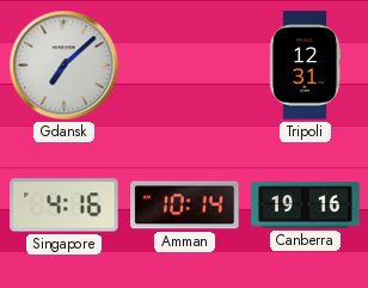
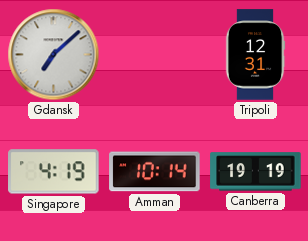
Singapore: 4:16 -> 4:19
Canberra: 19:16 -> 19:19
